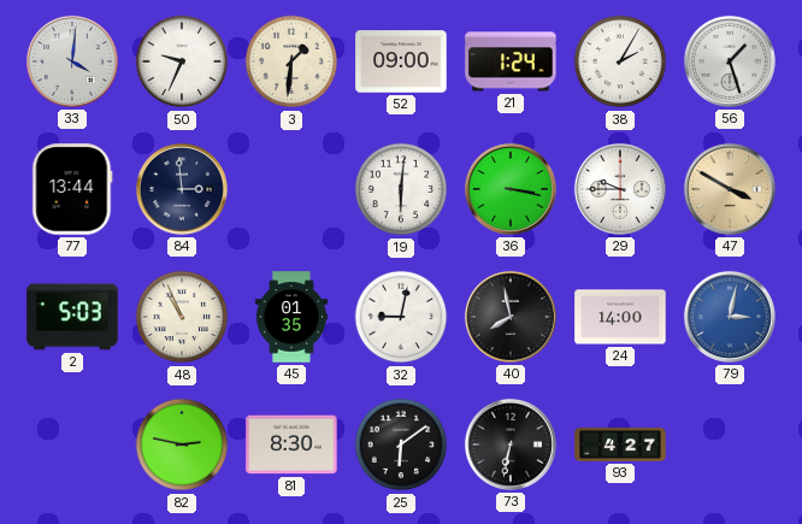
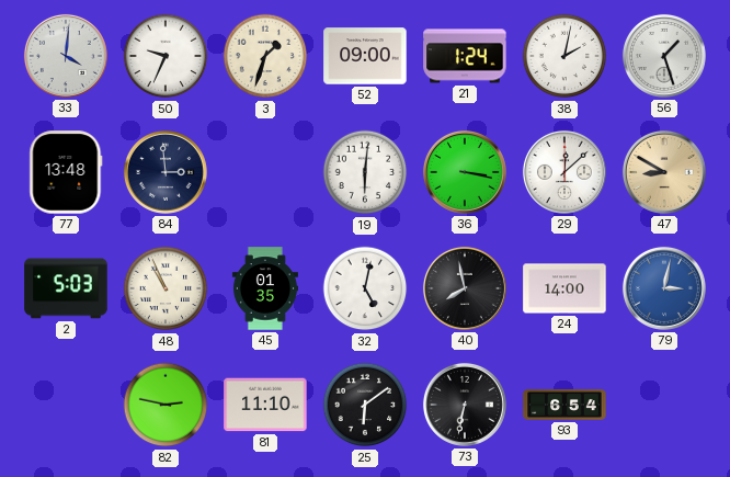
3: 1:31 -> 1:33
38: 2:05 -> 2:02
77: 13:44 -> 13:48
29: 9:45 -> 12:08
47: 3:50 -> 8:50
32: 9:02 -> 5:02
81: 8:30 -> 11:10
93: 4:27 -> 6:54
